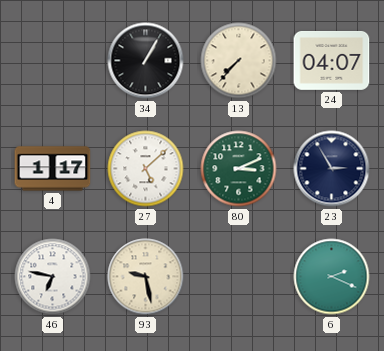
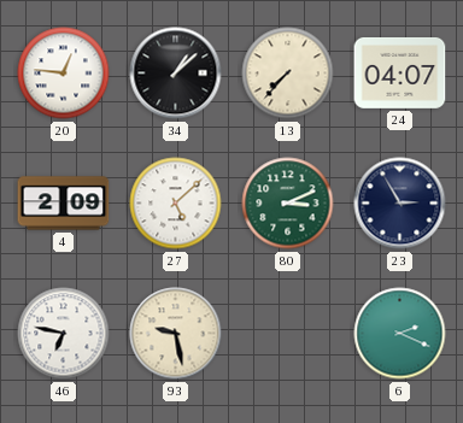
20: none -> 12:46
34: 1:05 -> 1:08
4: 1:17 -> 2:09
